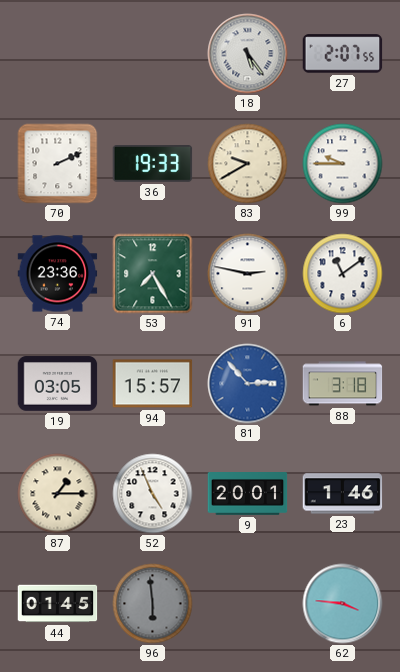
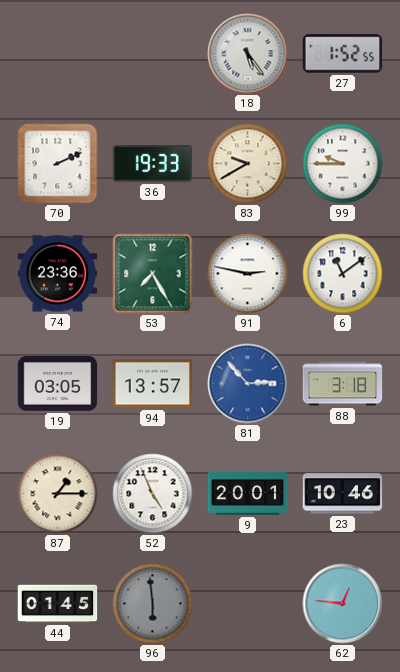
27: 2:07 -> 1:52
94: 15:57 -> 13:57
23: 1:46 -> 10:46
62: 3:46 -> 12:46
